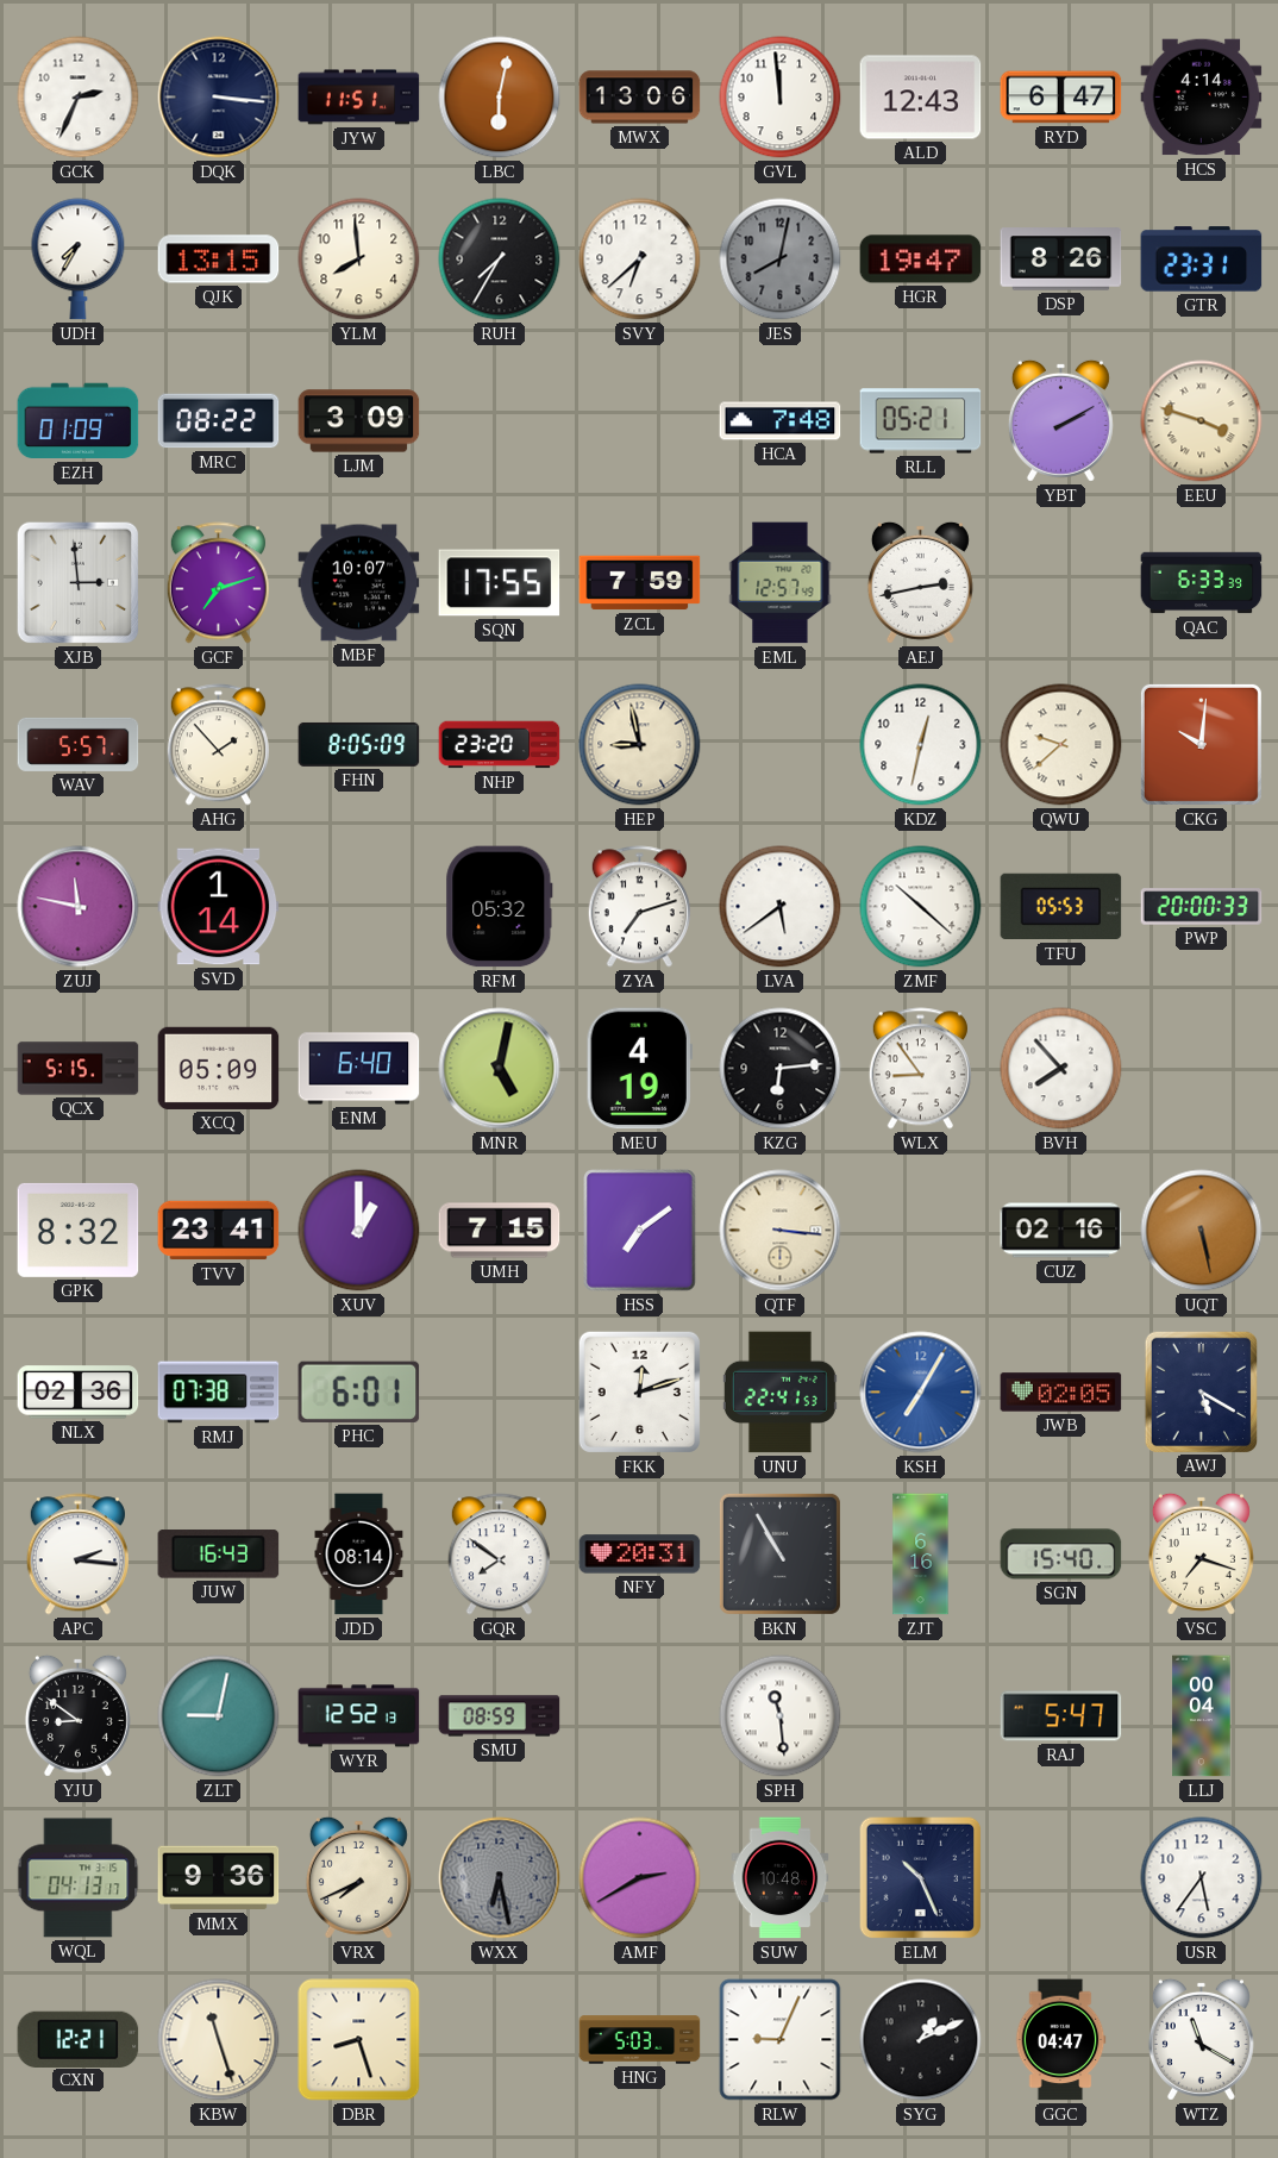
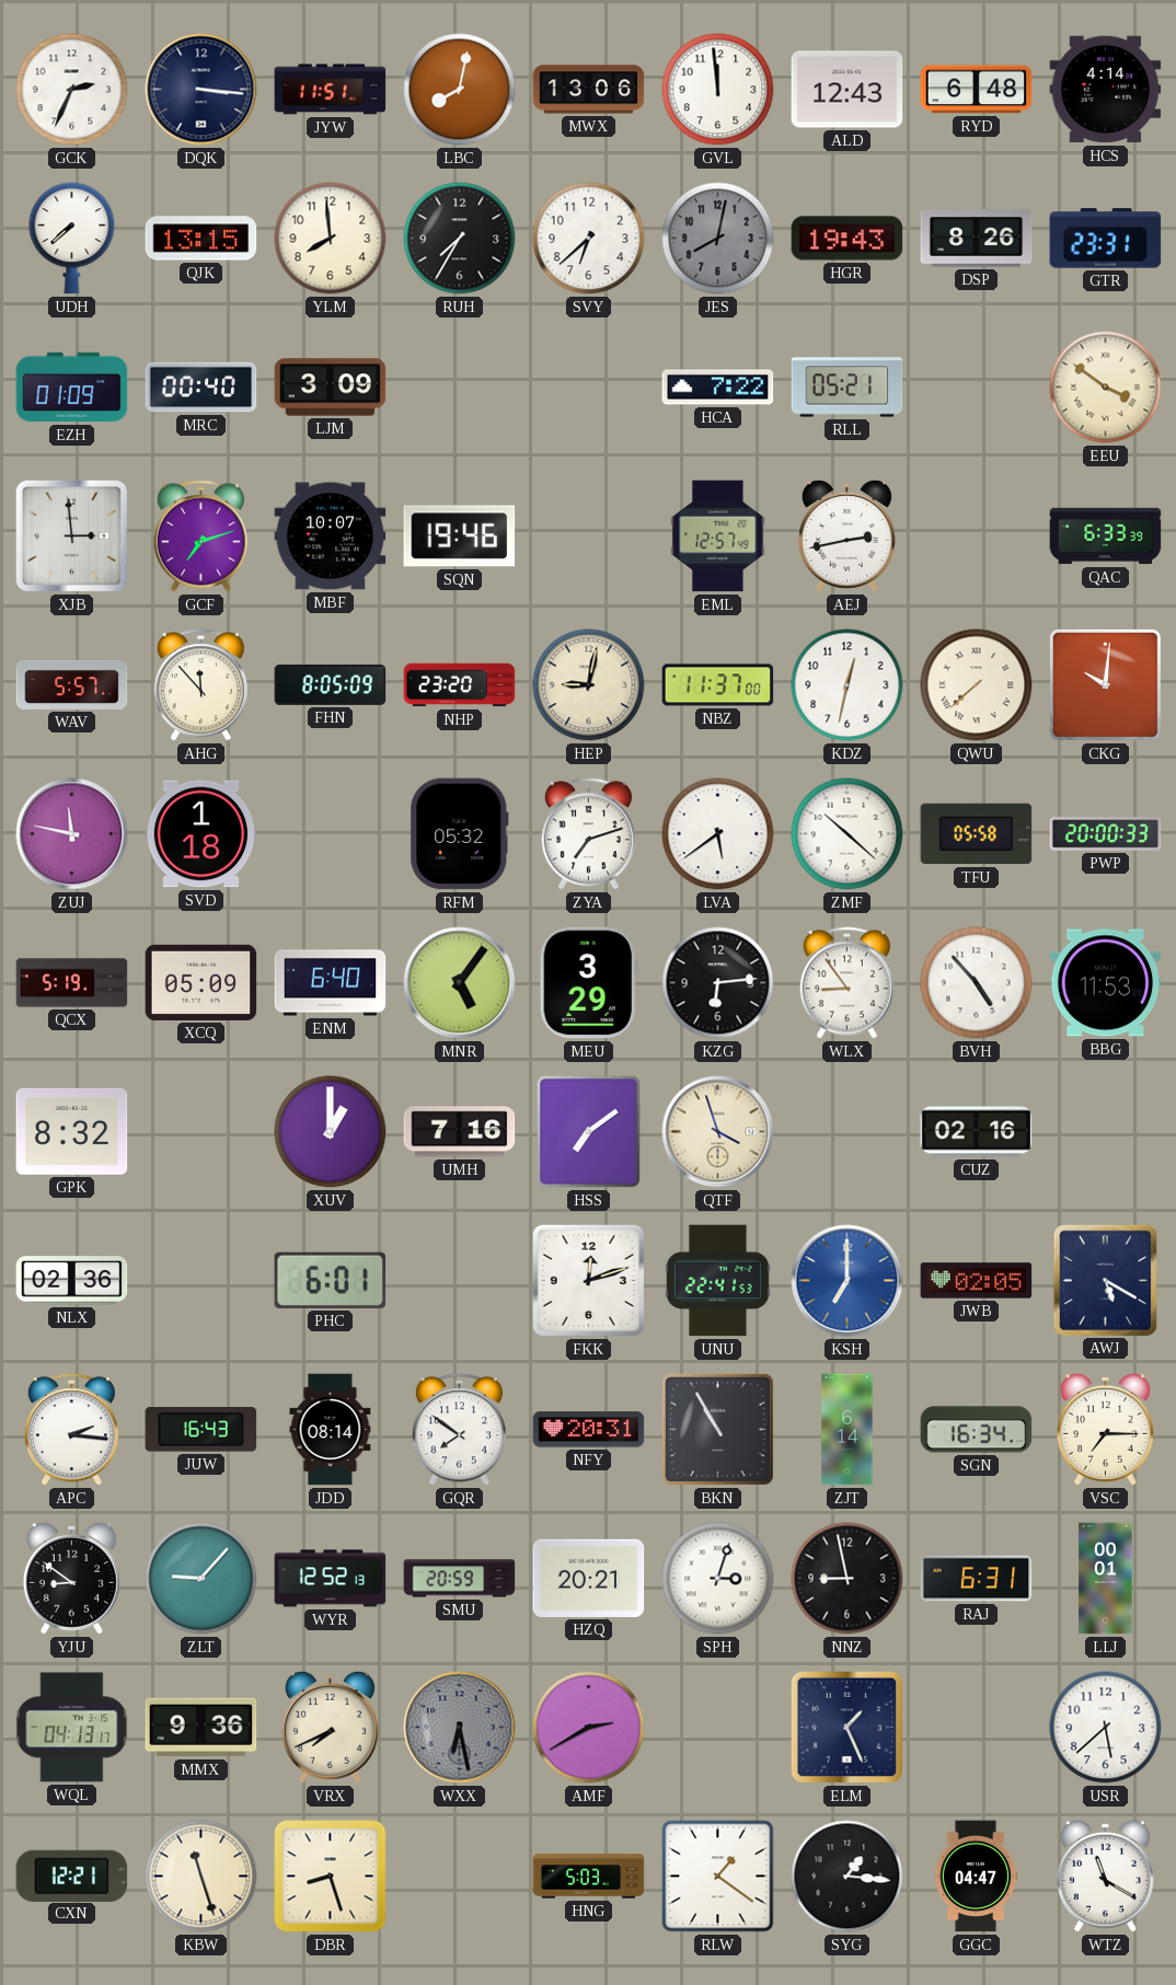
LBC: 6:02 -> 8:02
RYD: 6:47 -> 6:48
UDH: 7:35 -> 7:38
HGR: 19:47 -> 19:43
MRC: 08:22 -> 00:40
HCA: 7:48 -> 7:22
YBT: 2:10 -> none
EEU: 3:48 -> 3:51
SQN: 17:55 -> 19:46
ZCL: 7:59 -> none
AHG: 1:53 -> 11:53
HEP: 8:58 -> 9:02
NBZ: none -> 11:37
QWU: 9:38 -> 7:38
SVD: 1:14 -> 1:18
TFU: 05:53 -> 05:58
QCX: 5:15 -> 5:19
MNR: 5:02 -> 5:06
MEU: 4:19 -> 3:29
BVH: 7:53 -> 4:53
BBG: none -> 11:53
TVV: 23:41 -> none
UMH: 7:15 -> 7:16
QTF: 3:16 -> 3:57
UQT: 5:28 -> none
RMJ: 07:38 -> none
KSH: 7:05 -> 7:00
ZJT: 6:16 -> 6:14
SGN: 15:40 -> 16:34
VSC: 7:18 -> 7:15
ZLT: 9:02 -> 9:07
SMU: 08:59 -> 20:59
HZQ: none -> 20:21
SPH: 11:29 -> 3:03
NNZ: none -> 8:58
RAJ: 5:47 -> 6:31
LLJ: 00:04 -> 00:01
SUW: 10:48 -> none
ELM: 10:26 -> 1:26
USR: 5:36 -> 5:38
RLW: 9:04 -> 1:21
SYG: 1:11 -> 1:16
